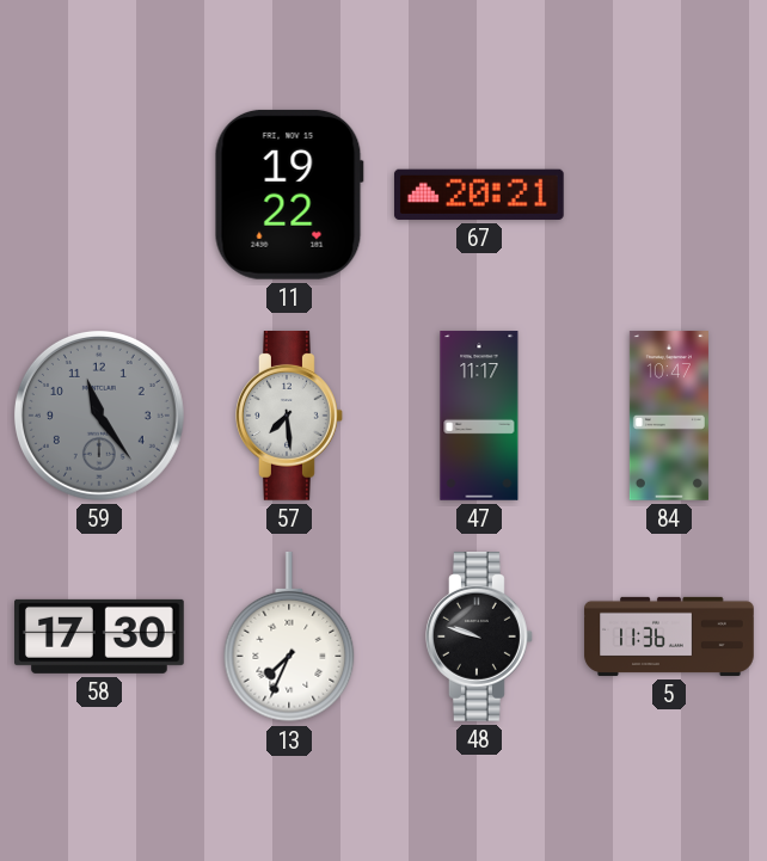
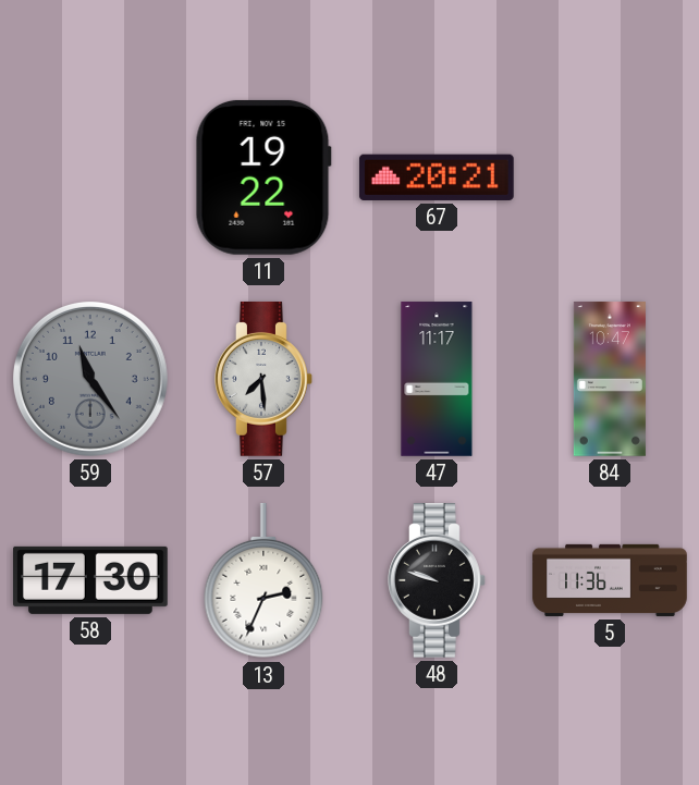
13: 7:34 -> 2:34
